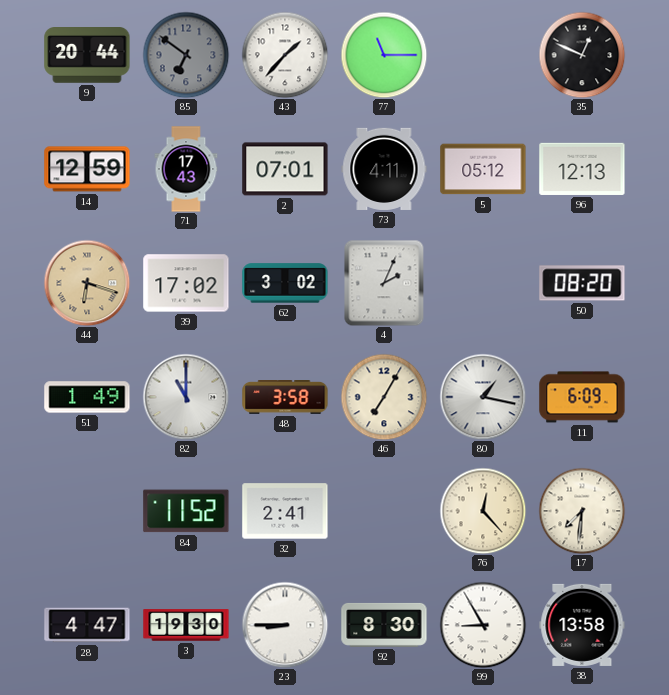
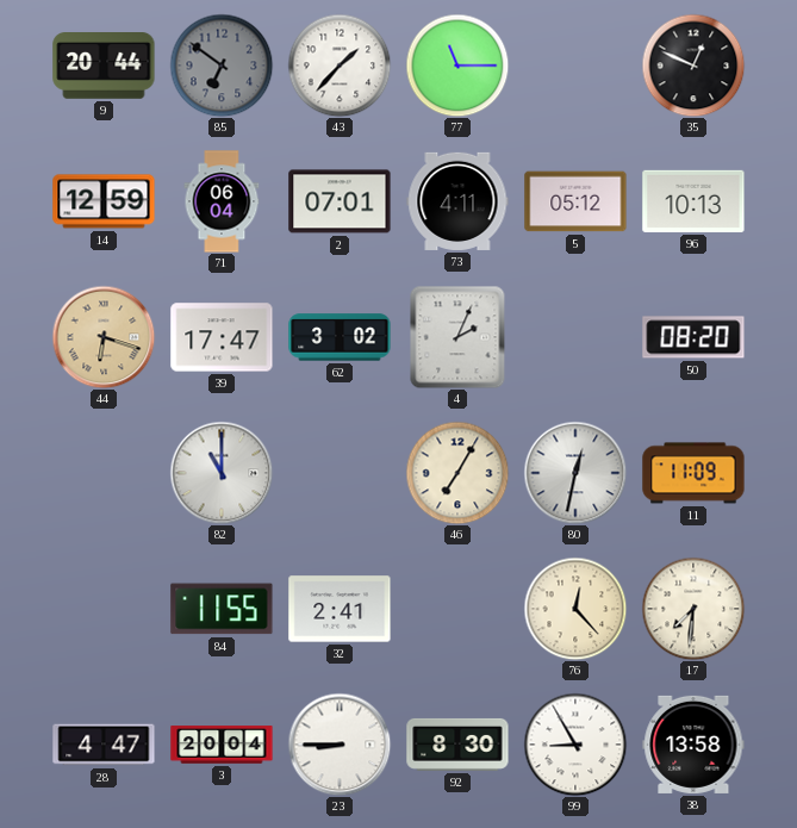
71: 17:43 -> 06:04
96: 12:13 -> 10:13
39: 17:02 -> 17:47
51: 1:49 -> none
48: 3:58 -> none
80: 1:17 -> 12:32
11: 6:09 -> 11:09
84: 11:52 -> 11:55
3: 19:30 -> 20:04
